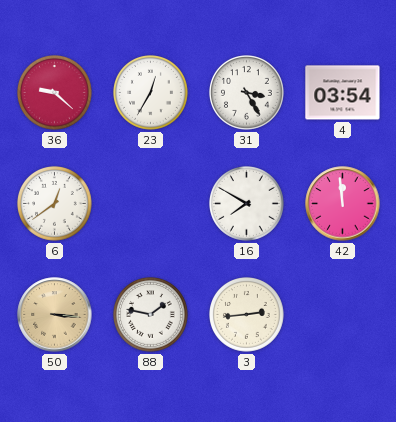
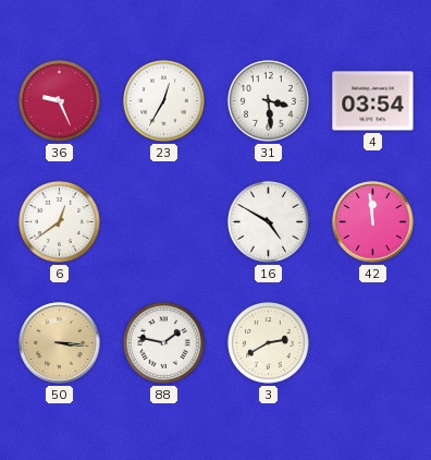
36: 9:22 -> 9:26
31: 3:25 -> 3:29
16: 7:50 -> 4:50
3: 2:44 -> 2:40
